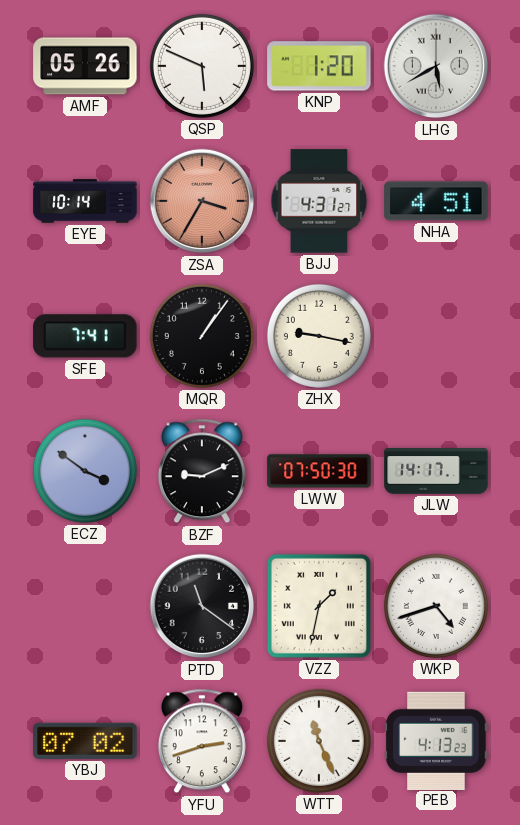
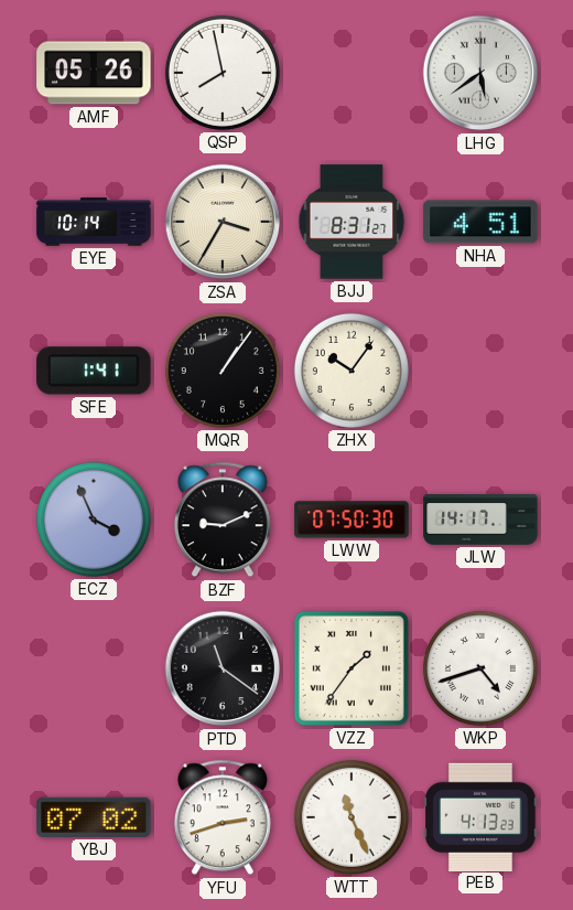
QSP: 5:49 -> 7:58
KNP: 1:20 -> none
LHG: 5:40 -> 5:39
ZSA dial: salmon -> cream
BJJ: 4:31 -> 8:31
SFE: 7:41 -> 1:41
ZHX: 9:17 -> 10:06
ECZ: 3:51 -> 3:56
VZZ: 1:32 -> 1:36
